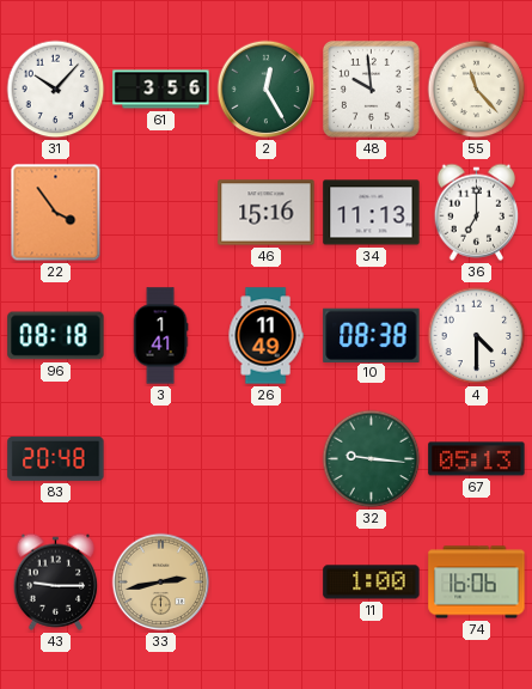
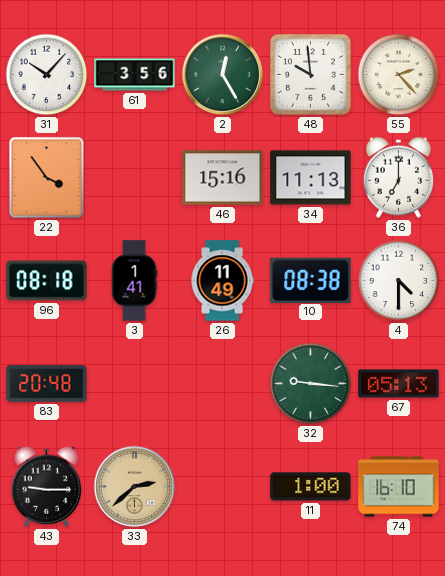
55: 11:23 -> 2:23
33: 2:43 -> 2:38
74: 16:06 -> 16:10
